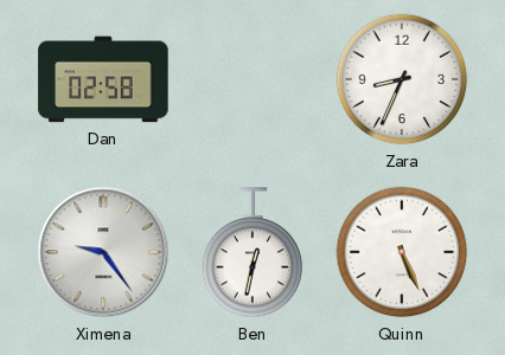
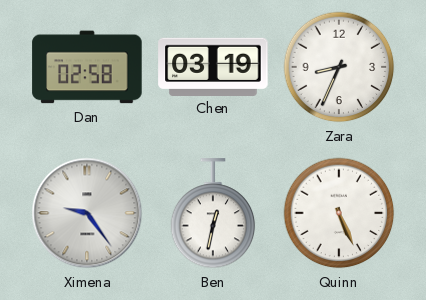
Chen: none -> 03:19
